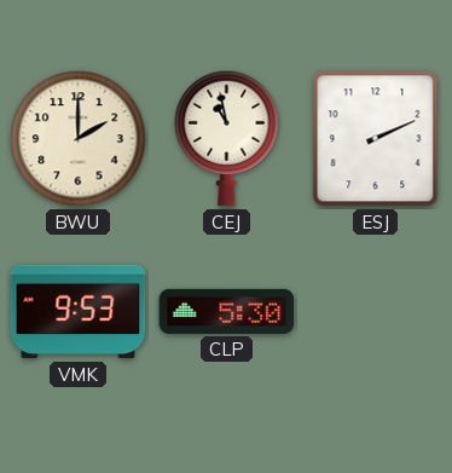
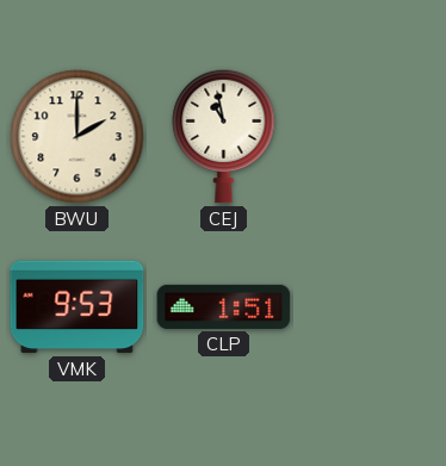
ESJ: 2:11 -> none
CLP: 5:30 -> 1:51
